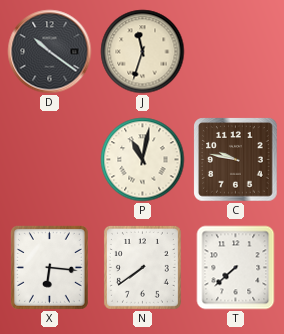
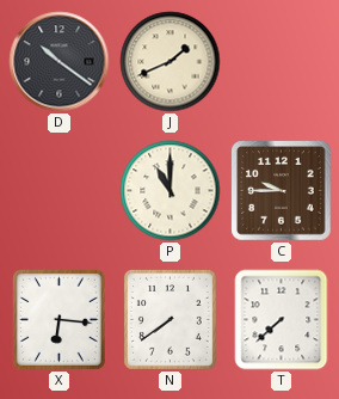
J: 11:33 -> 1:41
P: 11:02 -> 11:00
C: 9:47 -> 9:45
